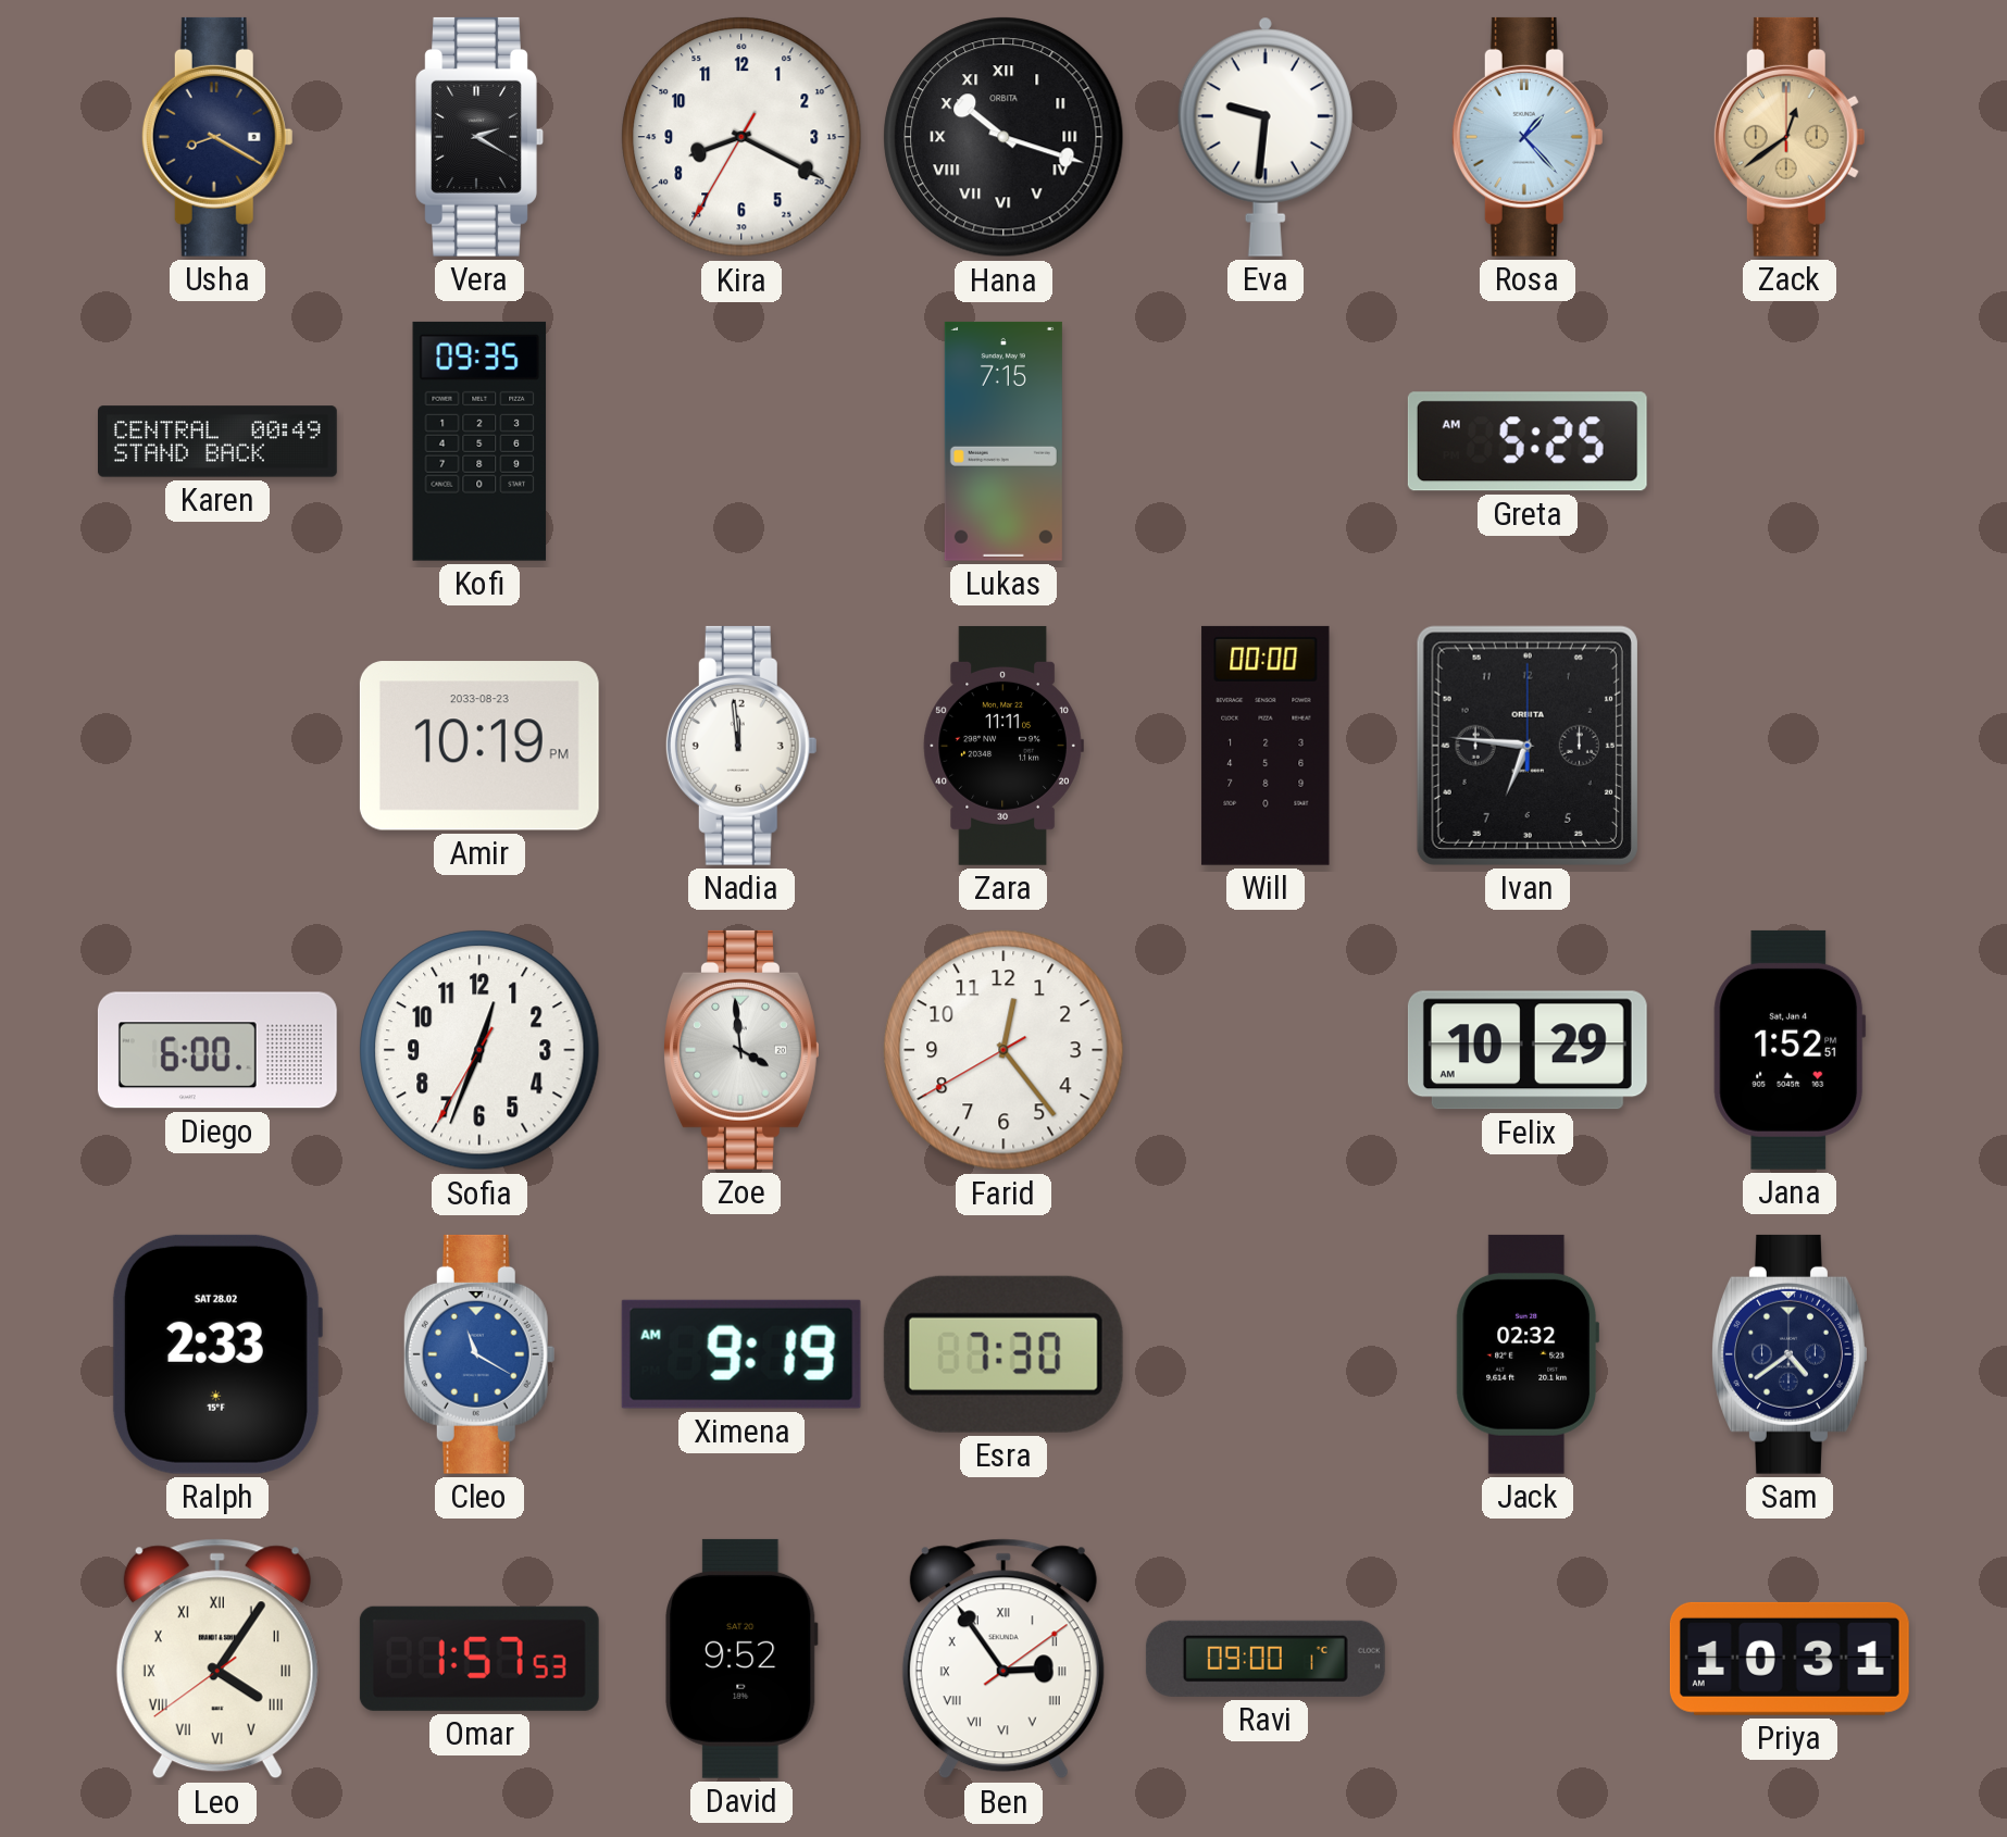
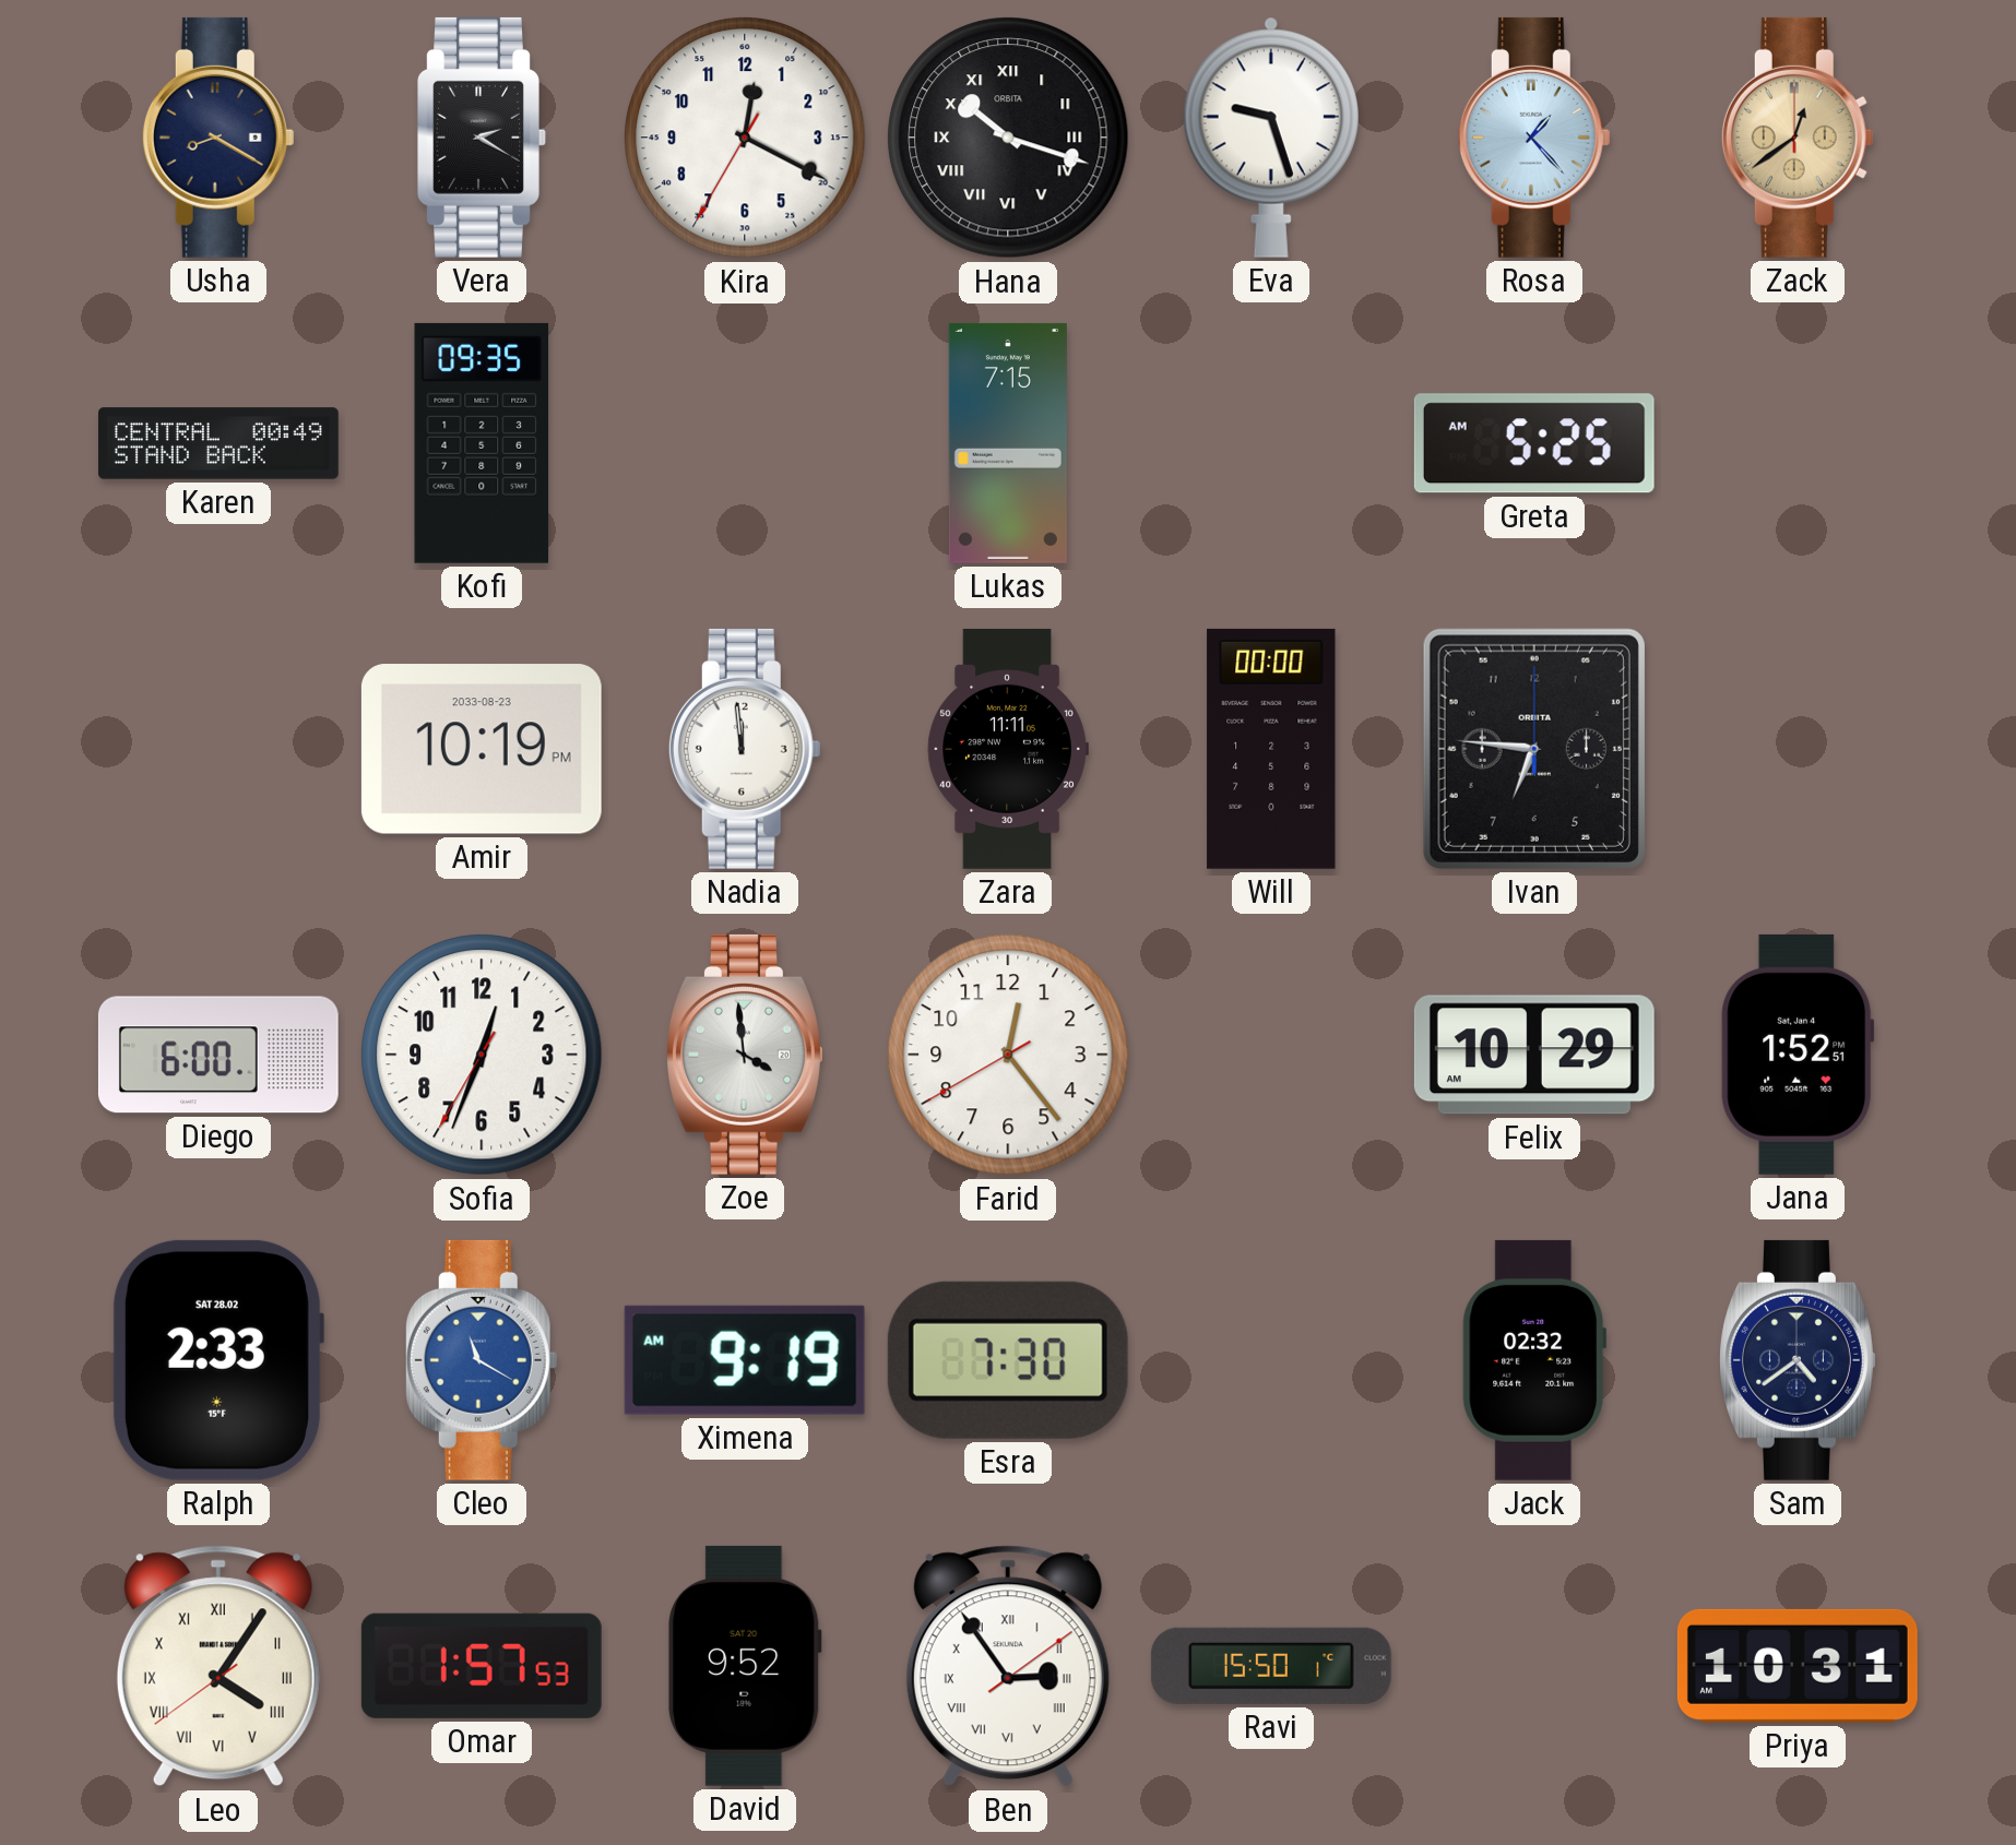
Kira: 8:19 -> 12:19
Eva: 9:31 -> 9:27
Ravi: 09:00 -> 15:50
